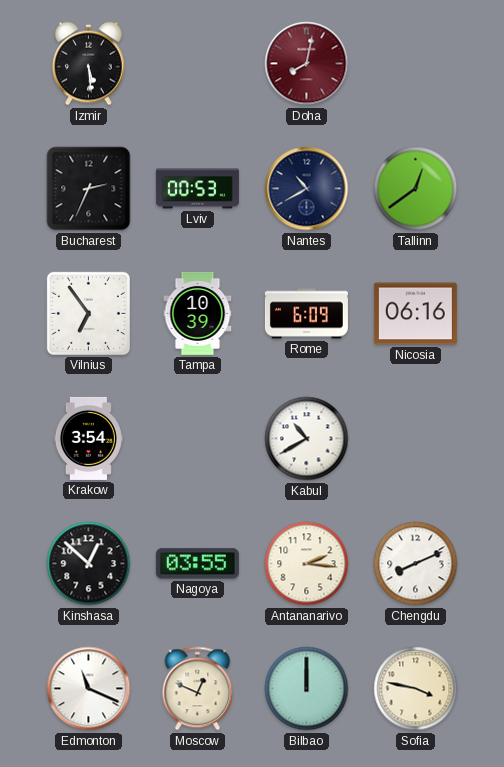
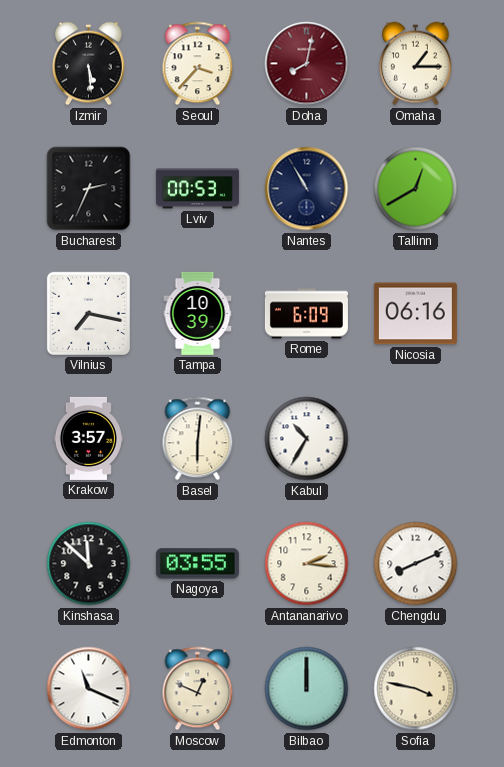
Seoul: none -> 3:37
Omaha: none -> 1:15
Nantes: 10:40 -> 10:55
Tallinn: 12:39 -> 12:40
Vilnius: 6:54 -> 7:17
Krakow: 3:54 -> 3:57
Basel: none -> 6:01
Kabul: 10:40 -> 10:35
Kinshasa: 12:52 -> 11:52
